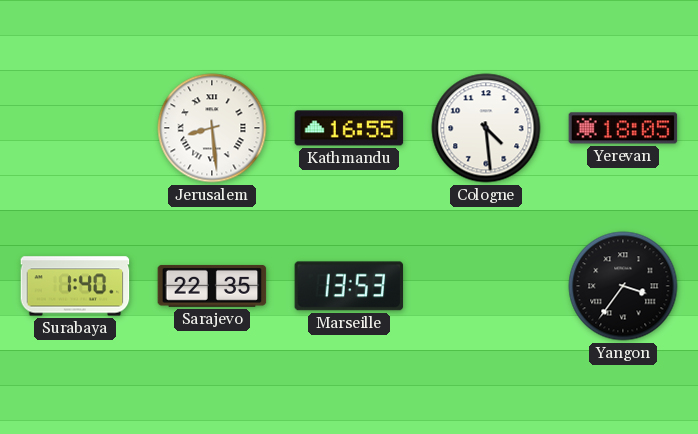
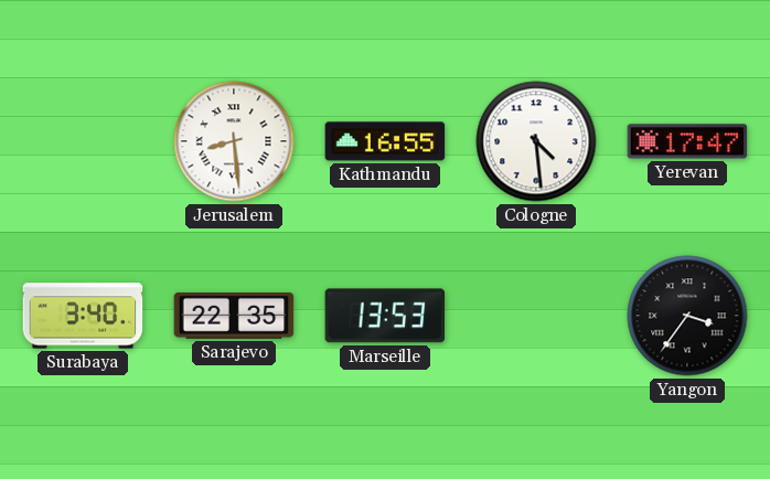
Yerevan: 18:05 -> 17:47
Surabaya: 1:40 -> 3:40
